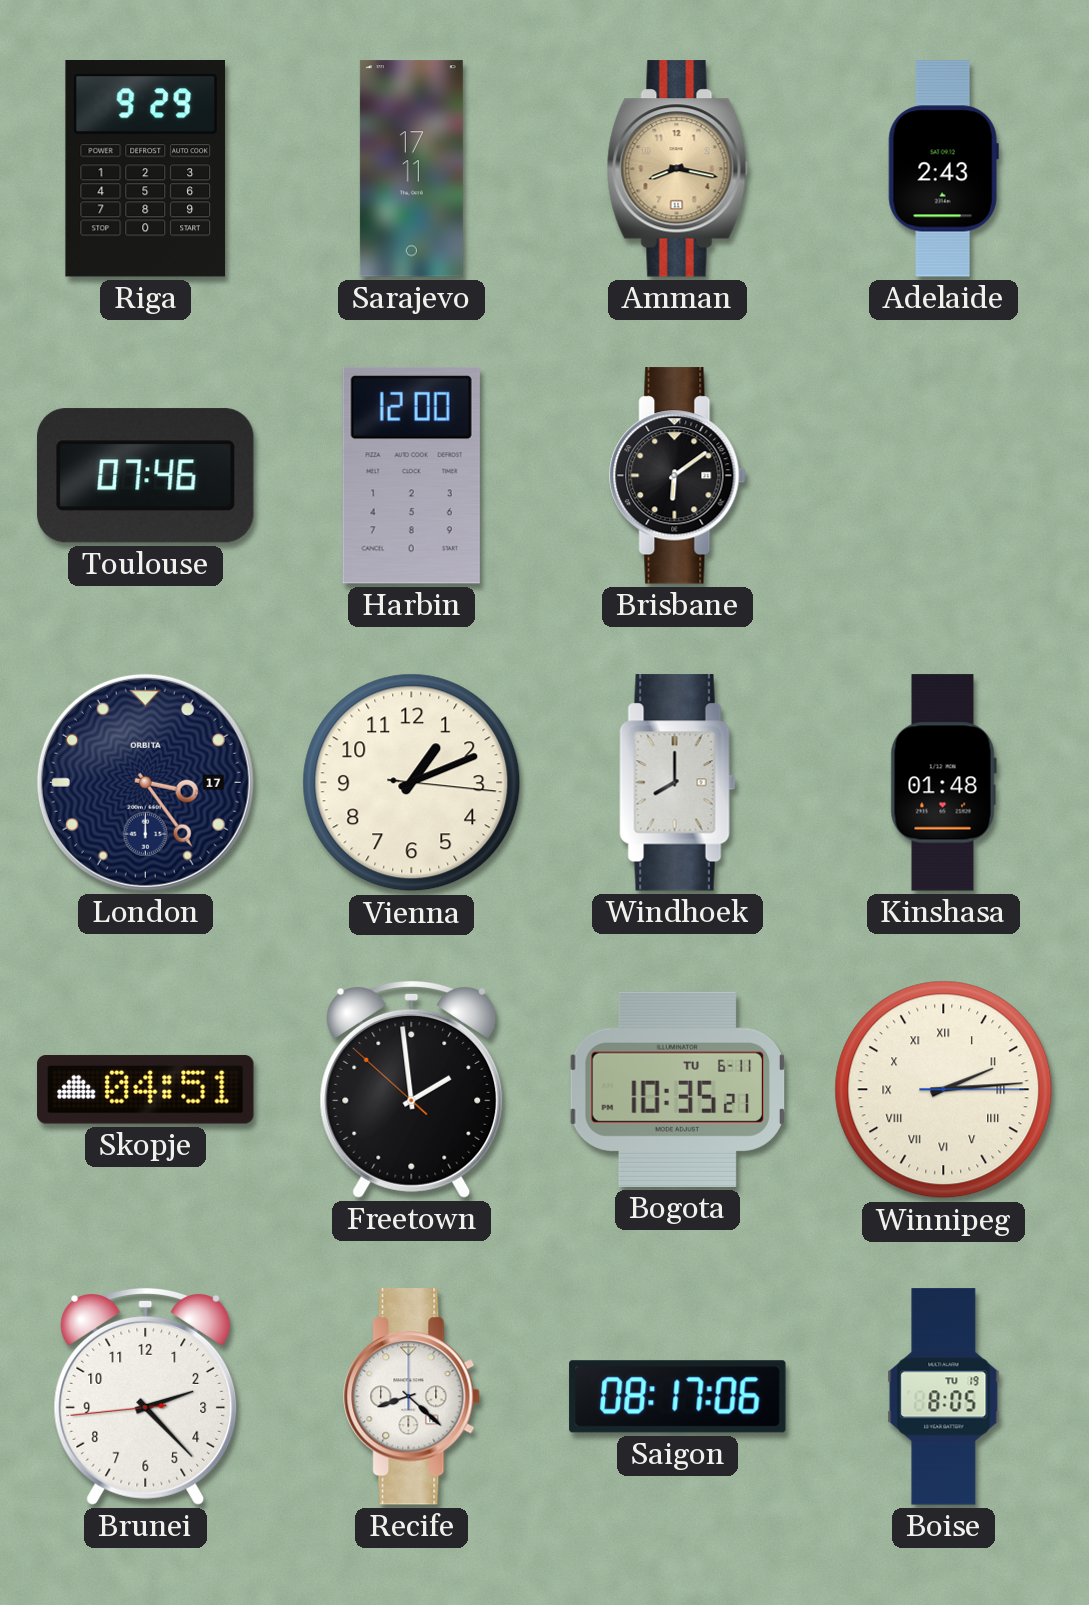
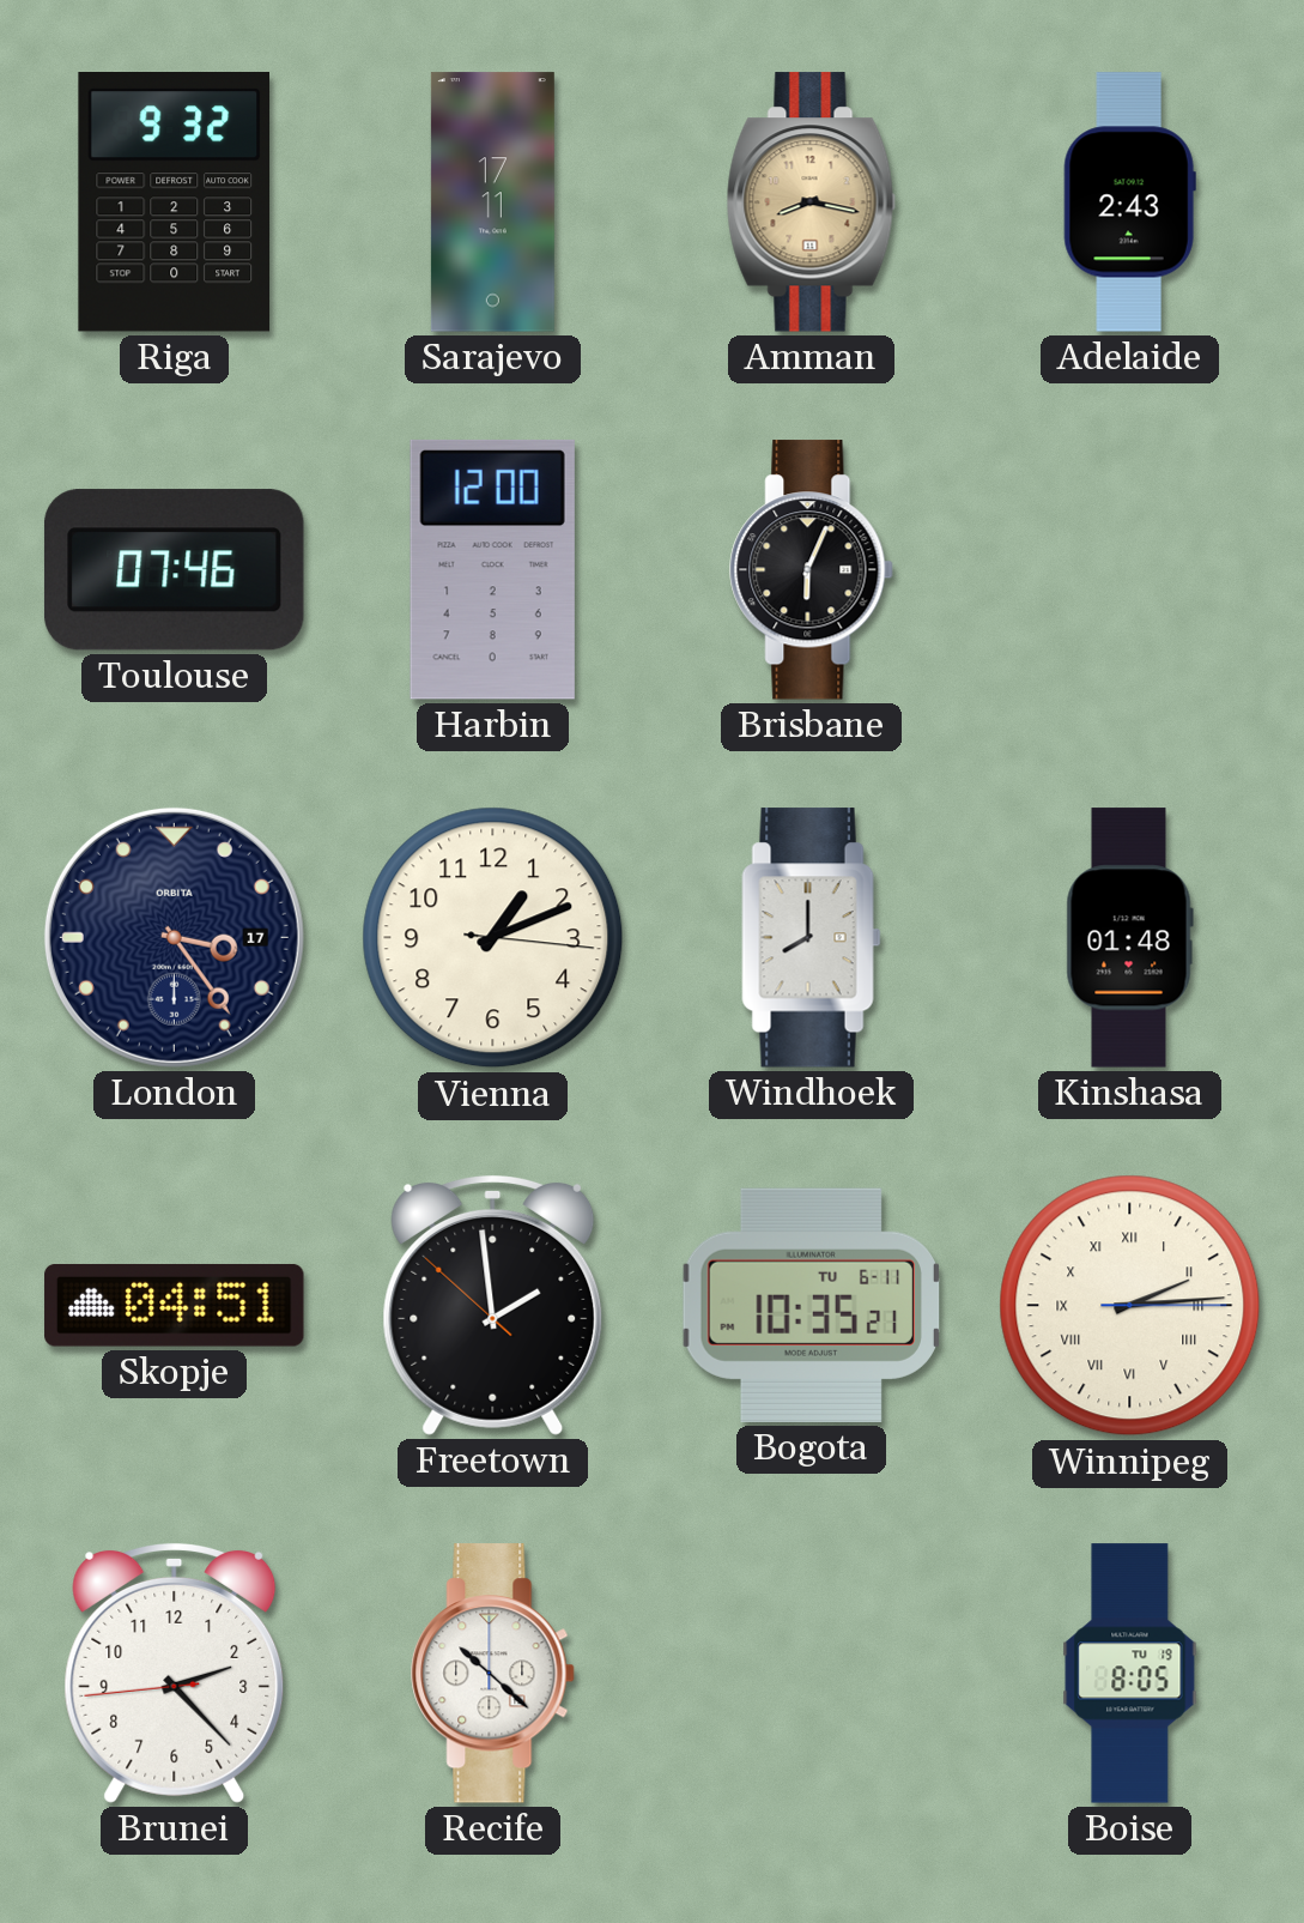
Riga: 9:29 -> 9:32
Brisbane: 6:09 -> 6:04
Recife: 8:22 -> 10:22
Saigon: 08:17 -> none
